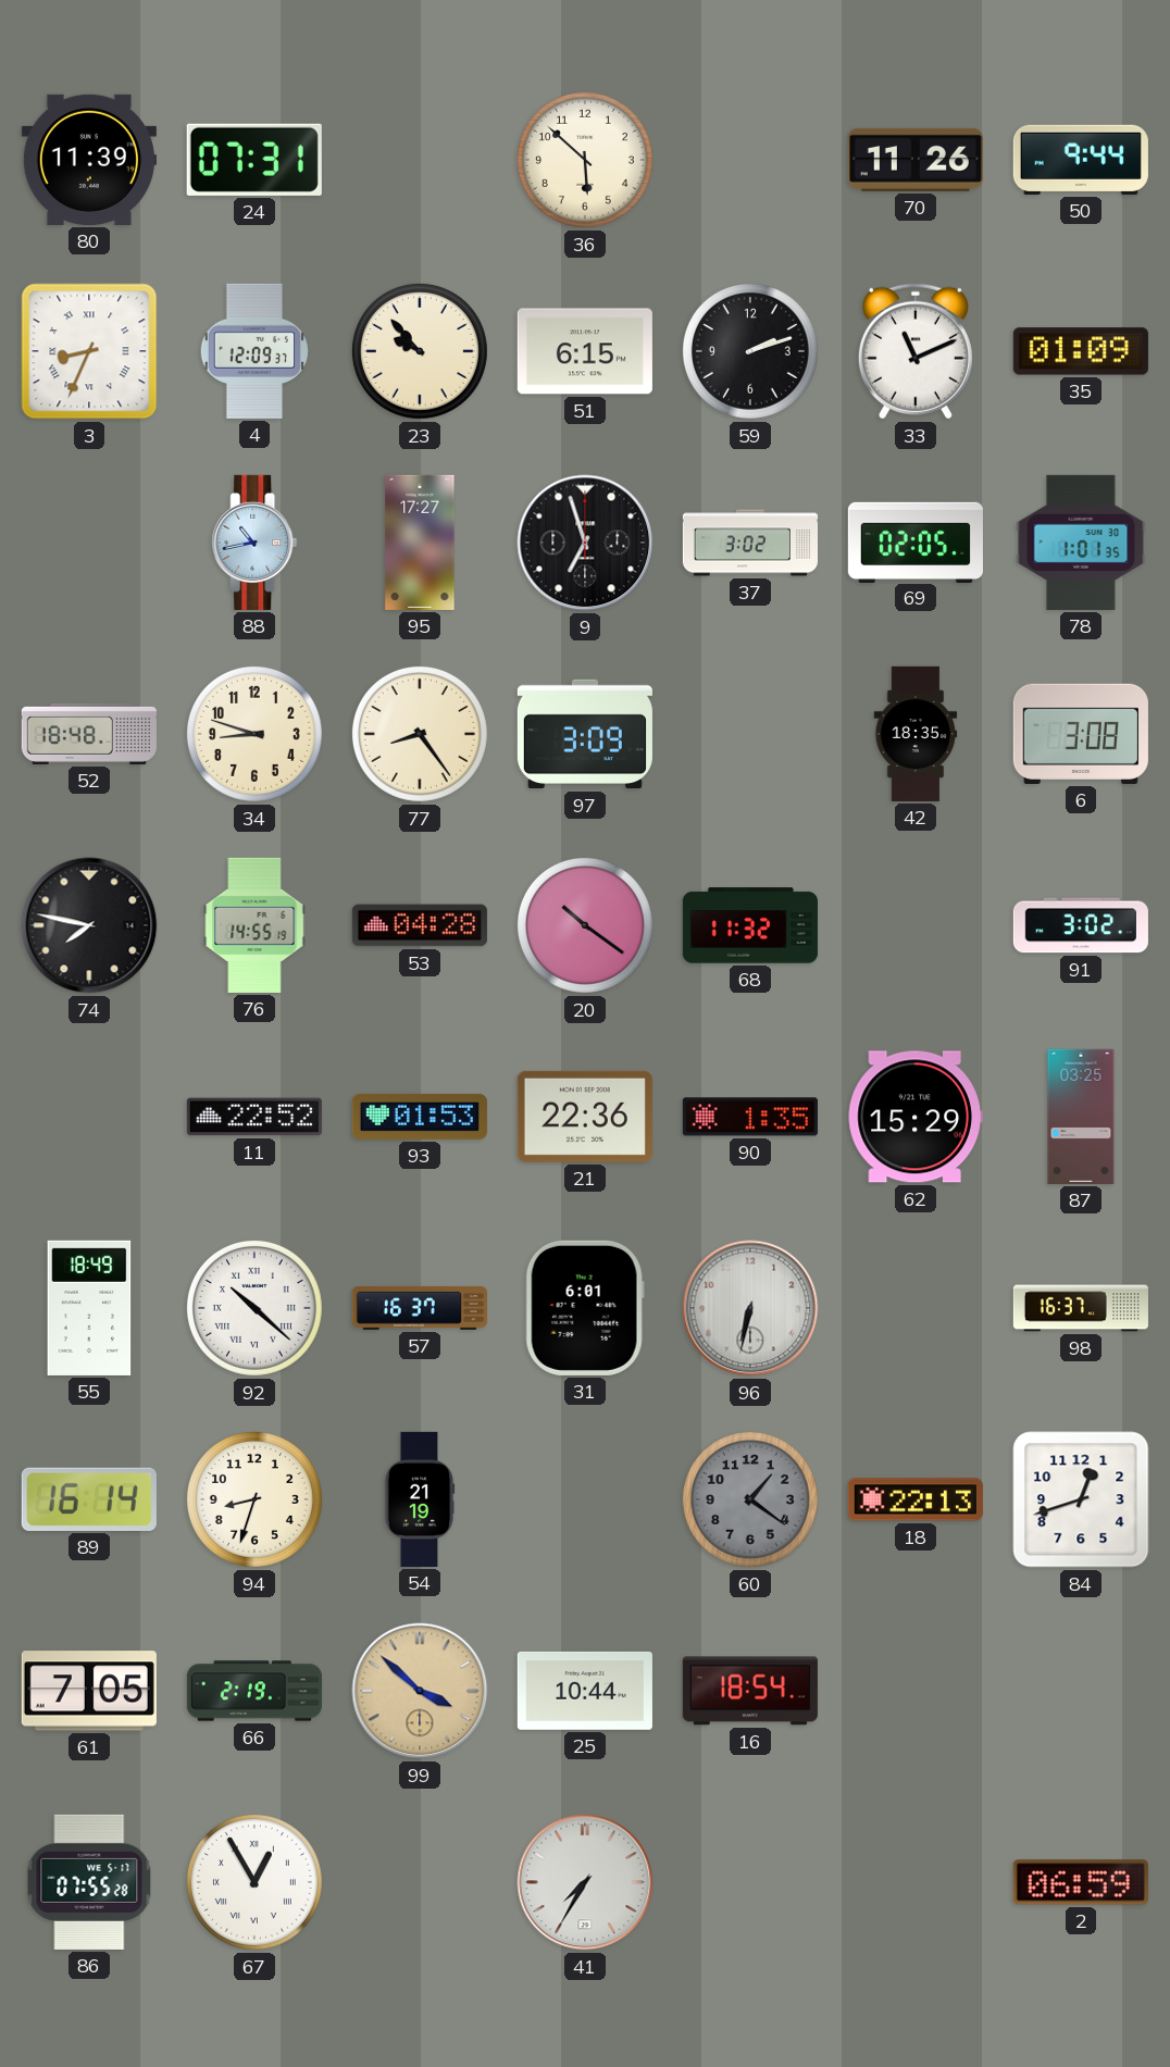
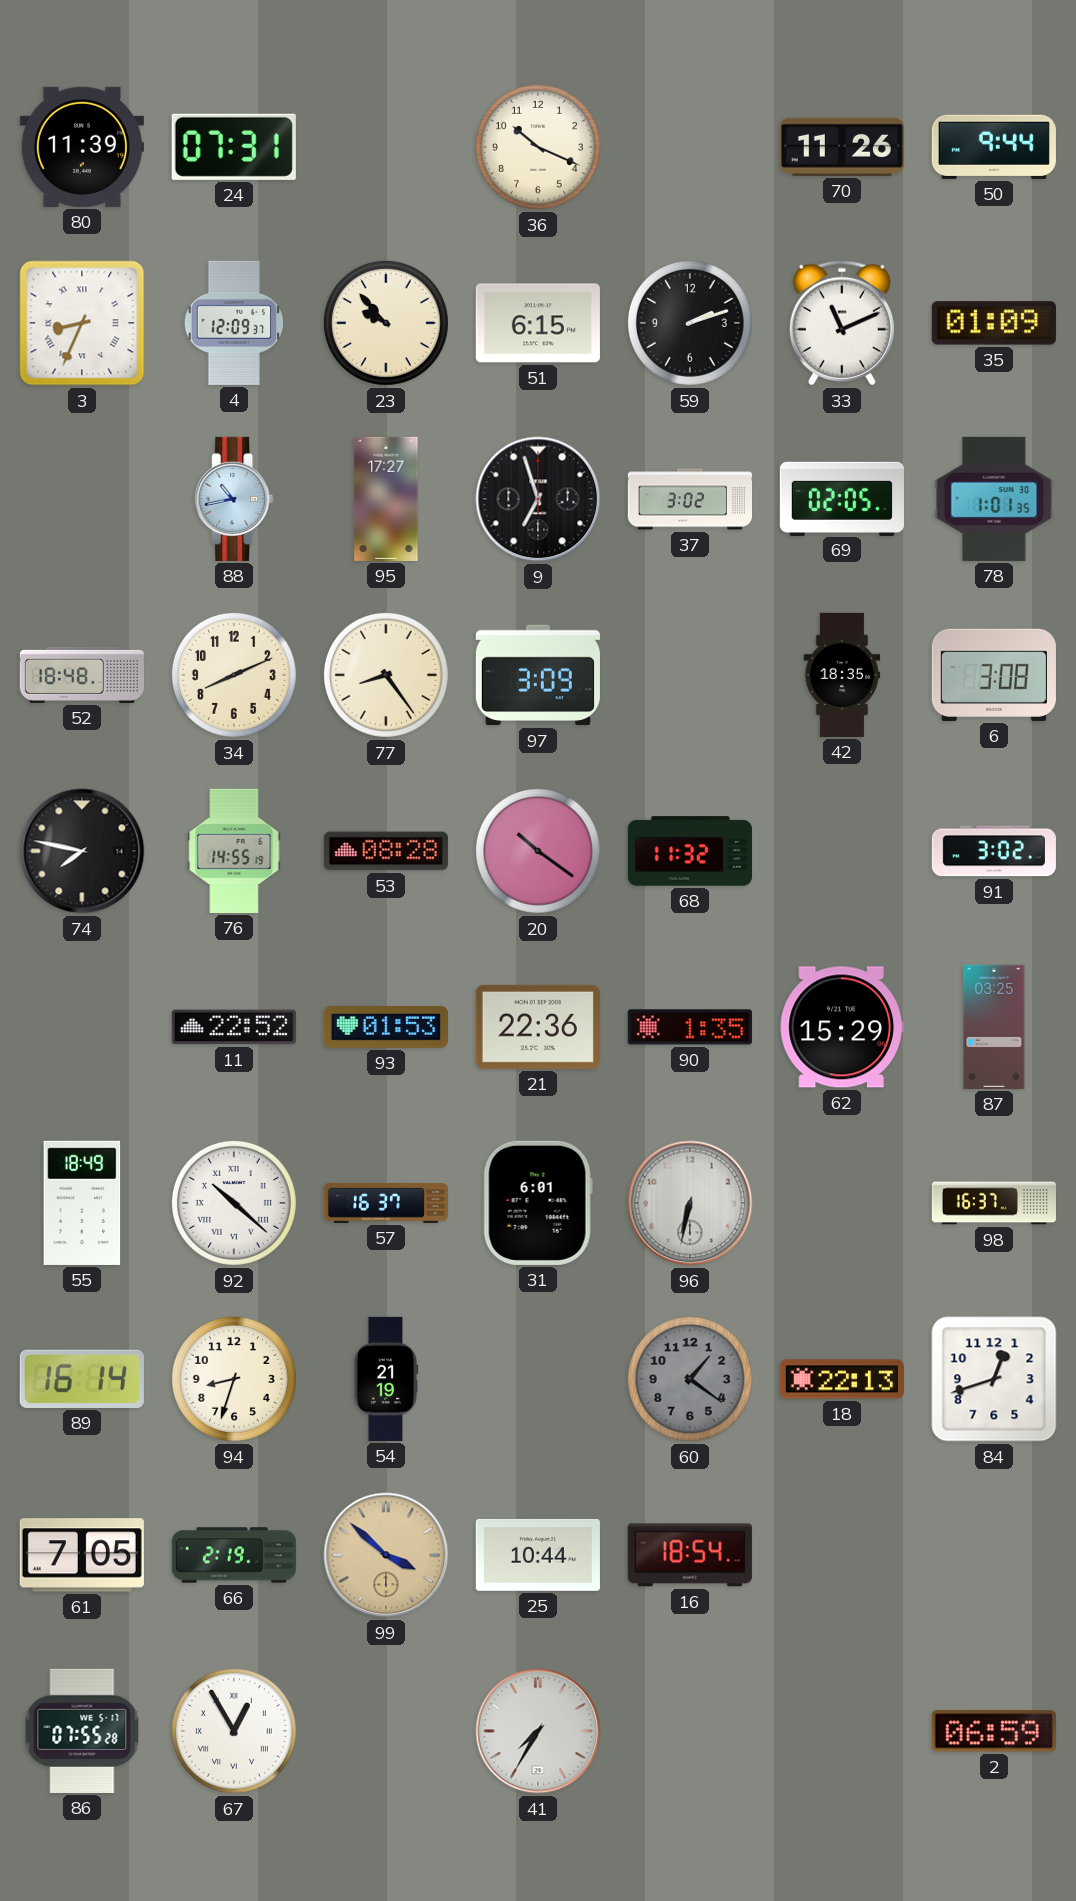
36: 5:52 -> 10:19
34: 8:48 -> 8:11
53: 04:28 -> 08:28
